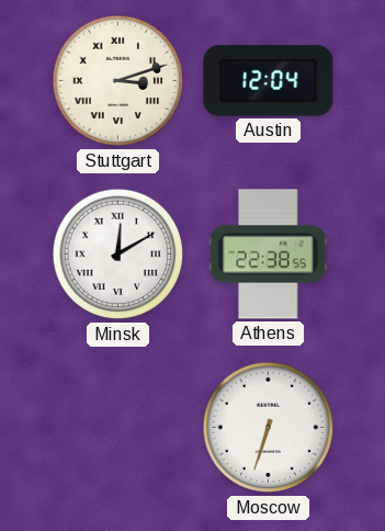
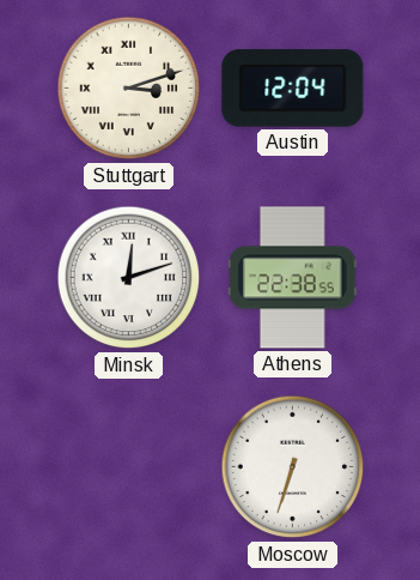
Minsk: 12:10 -> 12:12
